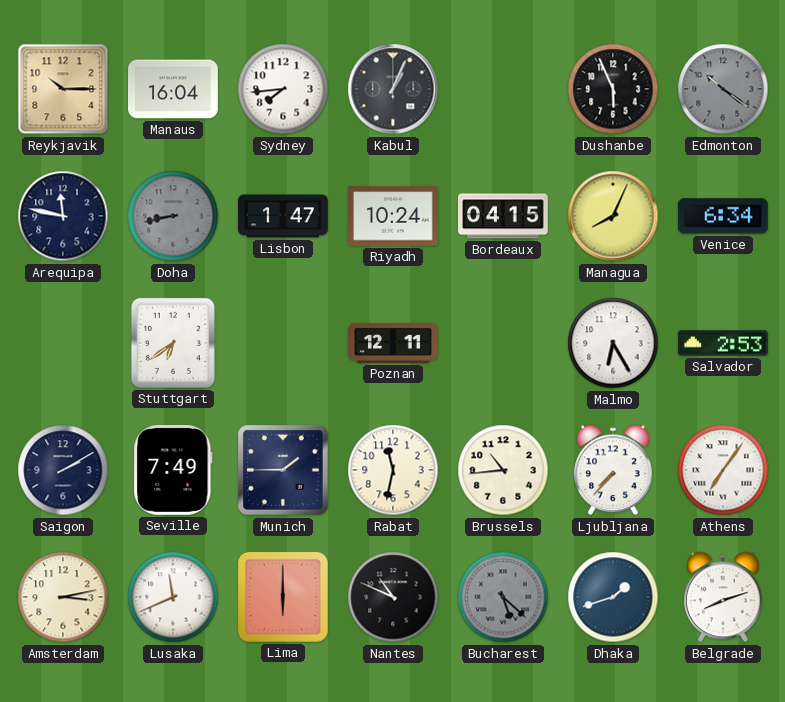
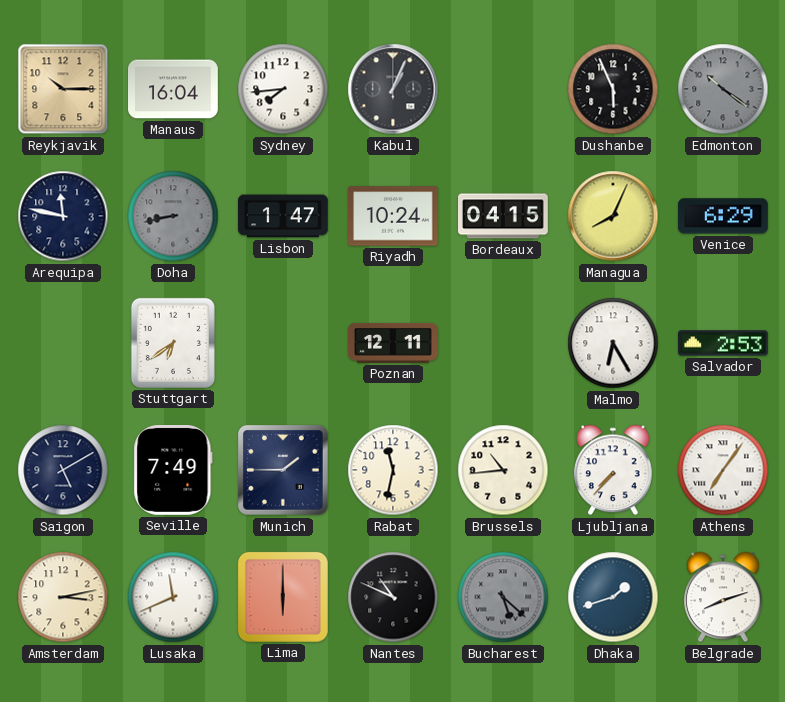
Venice: 6:34 -> 6:29
Saigon: 2:10 -> 5:10
